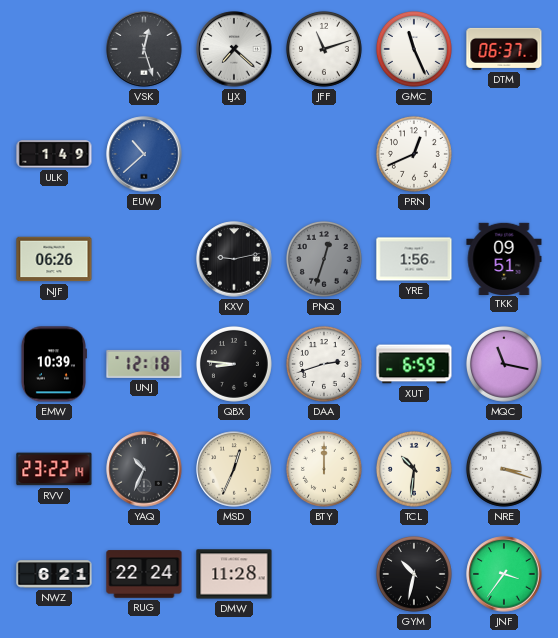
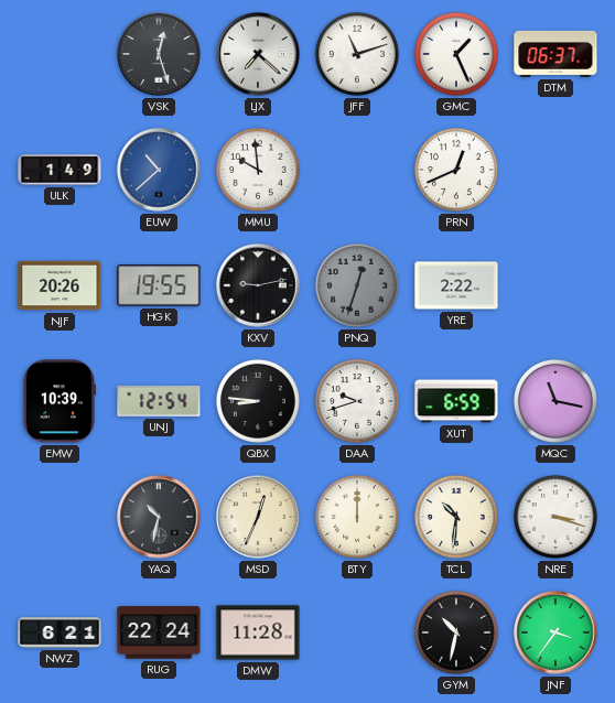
GMC: 11:26 -> 1:26
MMU: none -> 9:59
NJF: 06:26 -> 20:26
HGK: none -> 19:55
YRE: 1:56 -> 2:22
TKK: 09:51 -> none
UNJ: 12:18 -> 12:54
DAA: 2:42 -> 9:42
RVV: 23:22 -> none
YAQ: 10:34 -> 10:32
